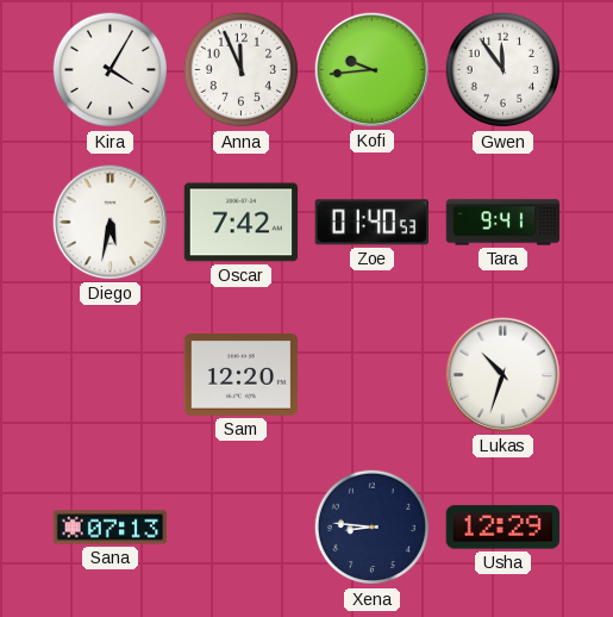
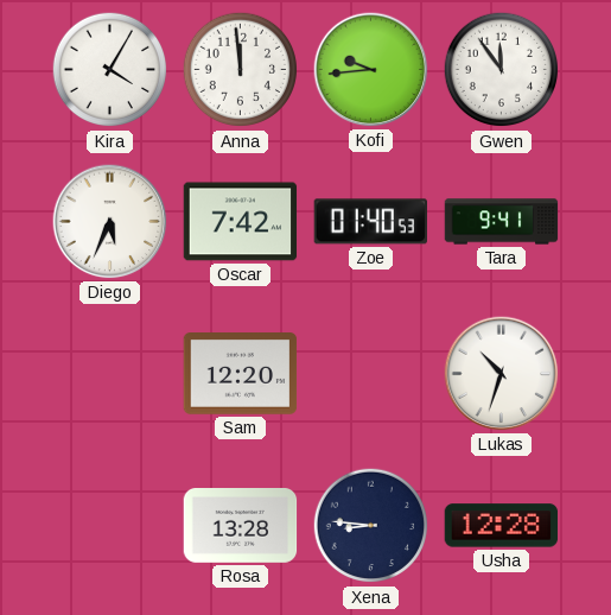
Anna: 11:56 -> 11:59
Diego: 5:32 -> 5:34
Sana: 07:13 -> none
Rosa: none -> 13:28
Usha: 12:29 -> 12:28
